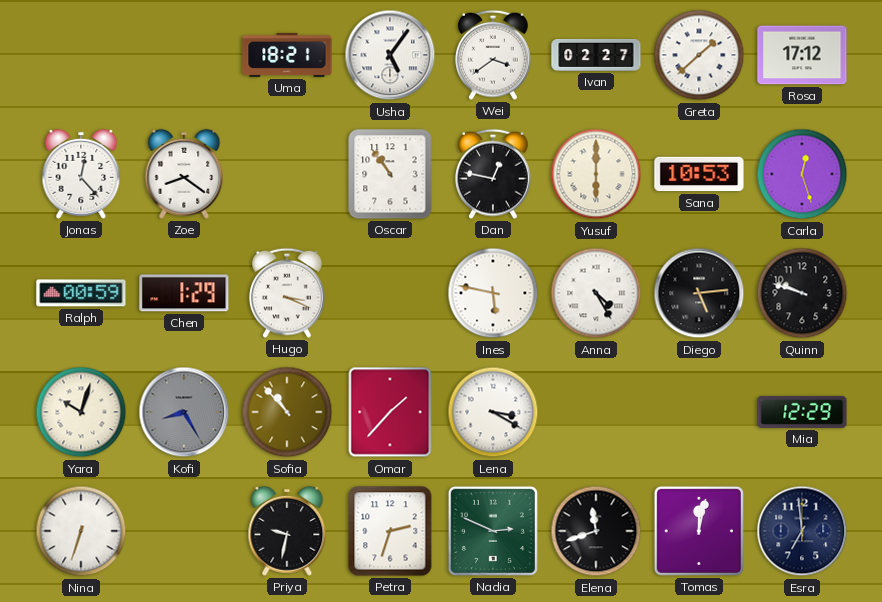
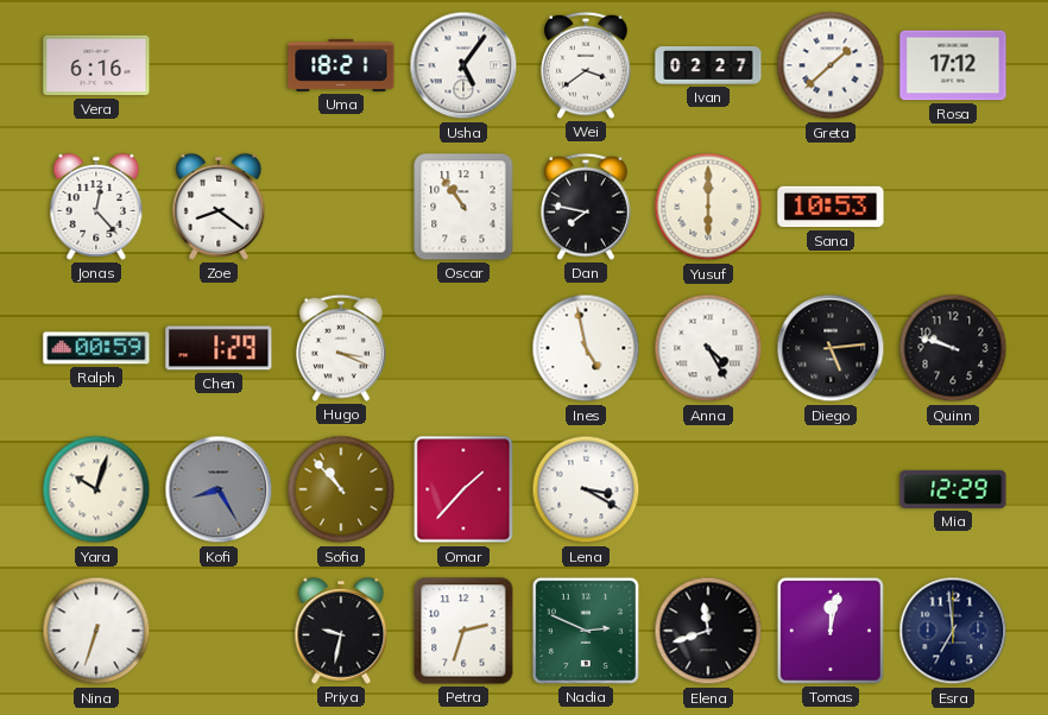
Vera: none -> 6:16
Dan: 12:47 -> 7:47
Carla: 12:27 -> none
Ines: 5:47 -> 4:58
